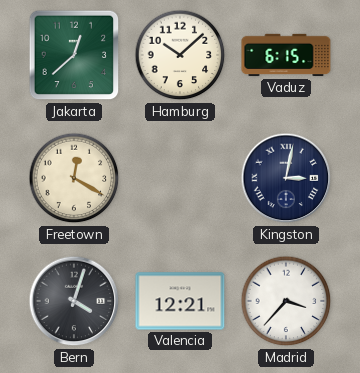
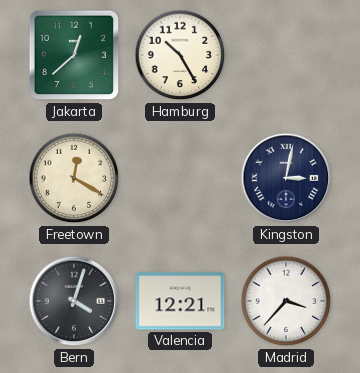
Hamburg: 10:08 -> 10:25
Vaduz: 6:15 -> none
